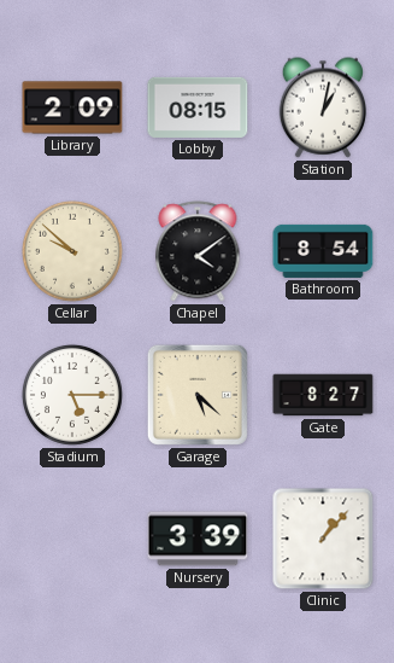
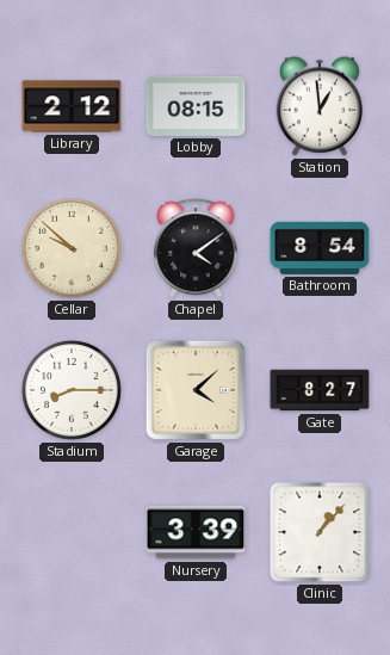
Library: 2:09 -> 2:12
Station: 1:02 -> 12:59
Stadium: 5:15 -> 8:15
Garage: 5:22 -> 4:08
